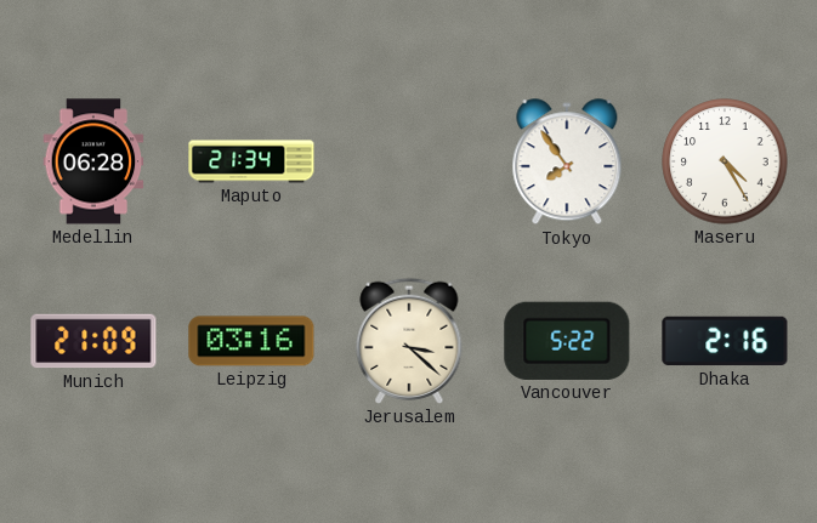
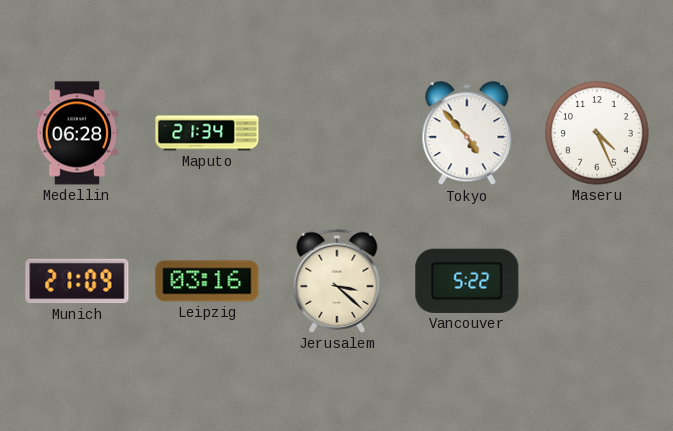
Tokyo: 7:54 -> 4:53
Maseru: 4:25 -> 4:26
Dhaka: 2:16 -> none
